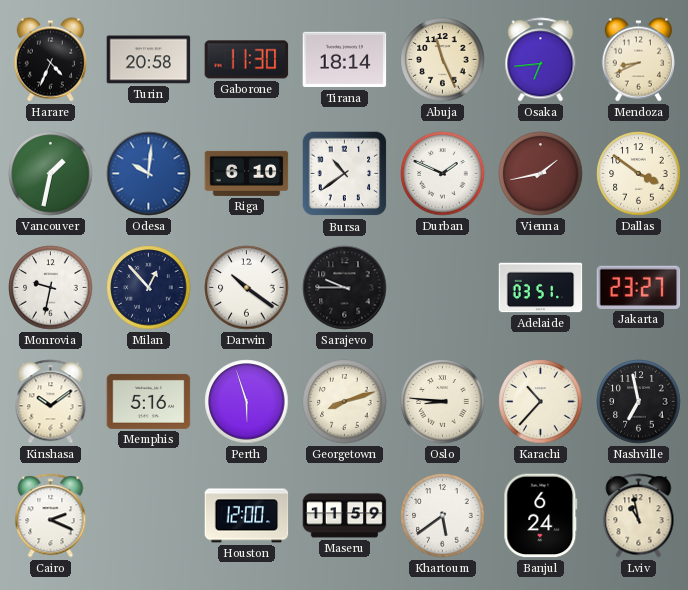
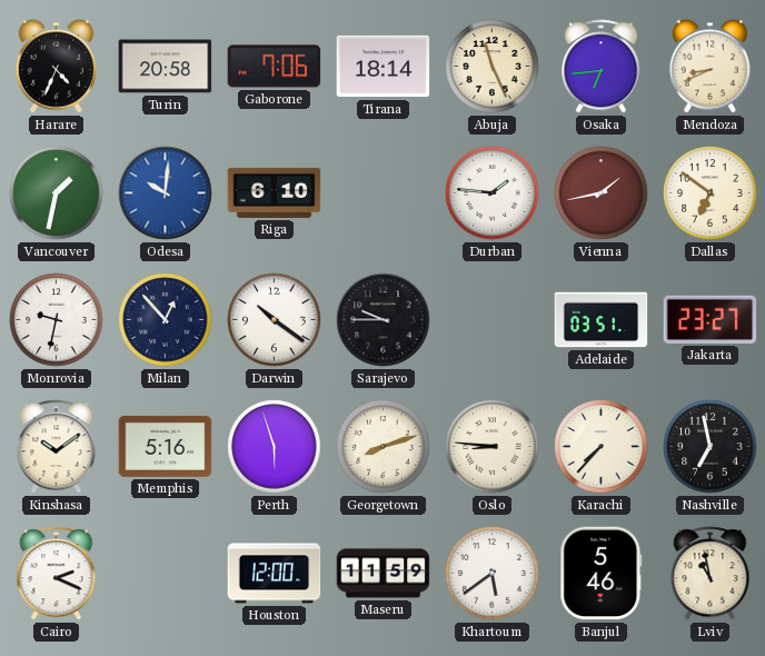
Gaborone: 11:30 -> 7:06
Bursa: 10:39 -> none
Durban: 1:49 -> 1:46
Dallas: 3:51 -> 6:51
Karachi: 10:37 -> 7:37
Banjul: 6:24 -> 5:46
